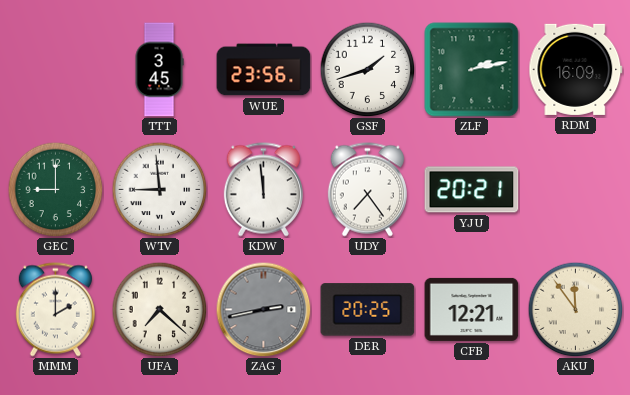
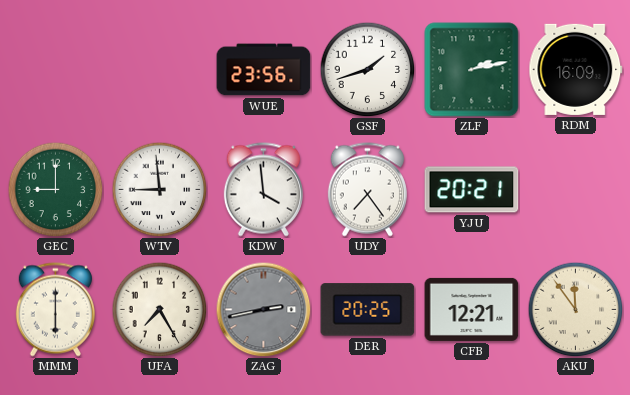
TTT: 3:45 -> none
KDW: 11:59 -> 3:59
MMM: 2:00 -> 6:00
UFA: 7:22 -> 7:25
